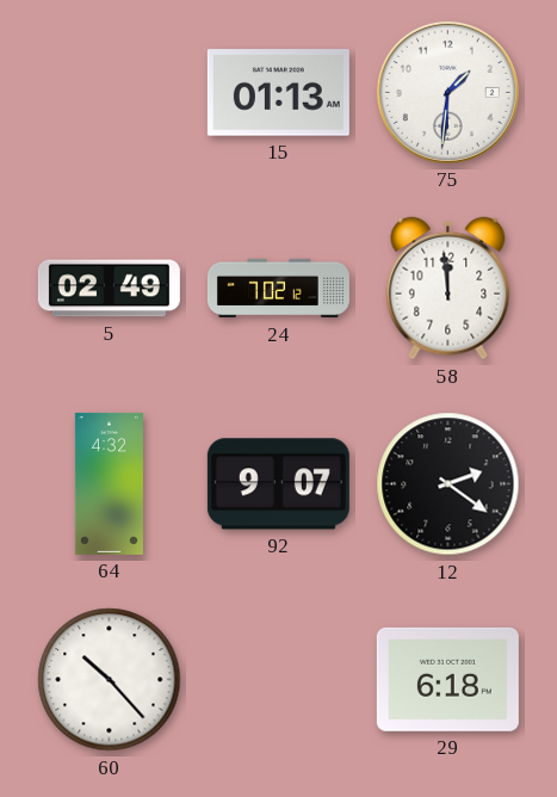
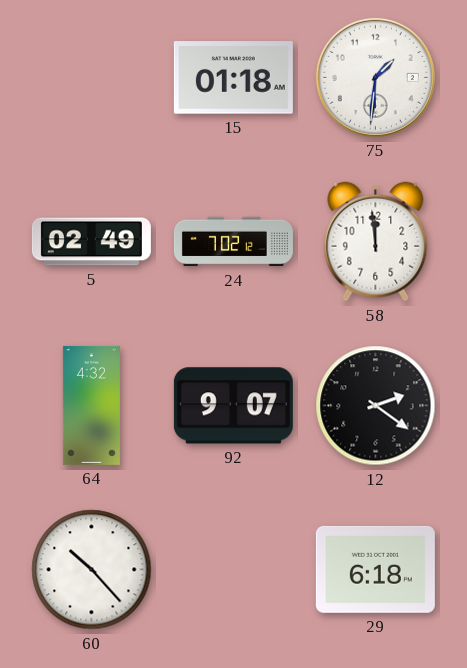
15: 01:13 -> 01:18
